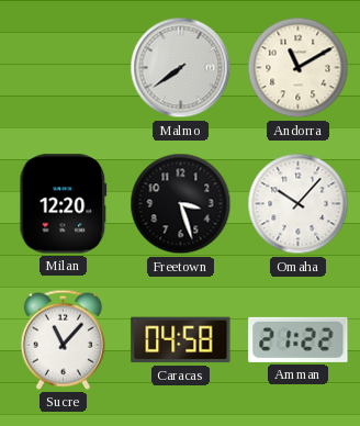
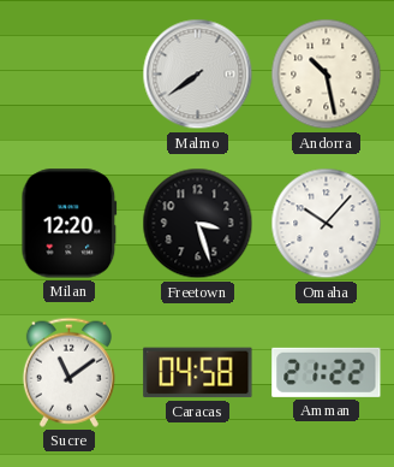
Andorra: 11:10 -> 10:28
Sucre: 11:07 -> 11:09
